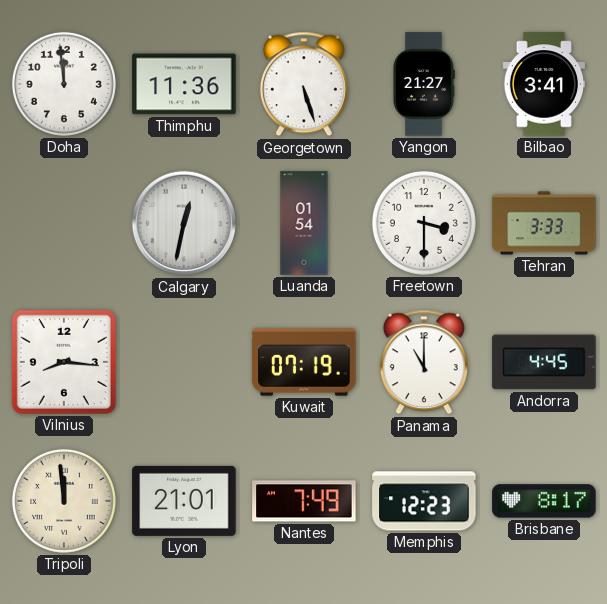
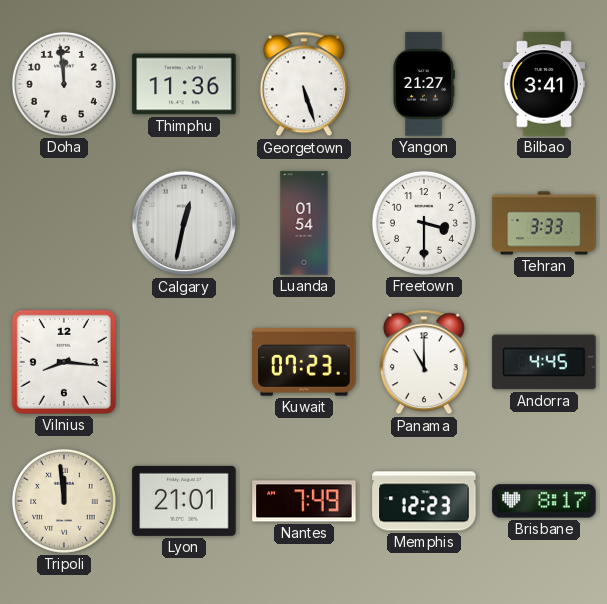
Kuwait: 07:19 -> 07:23
